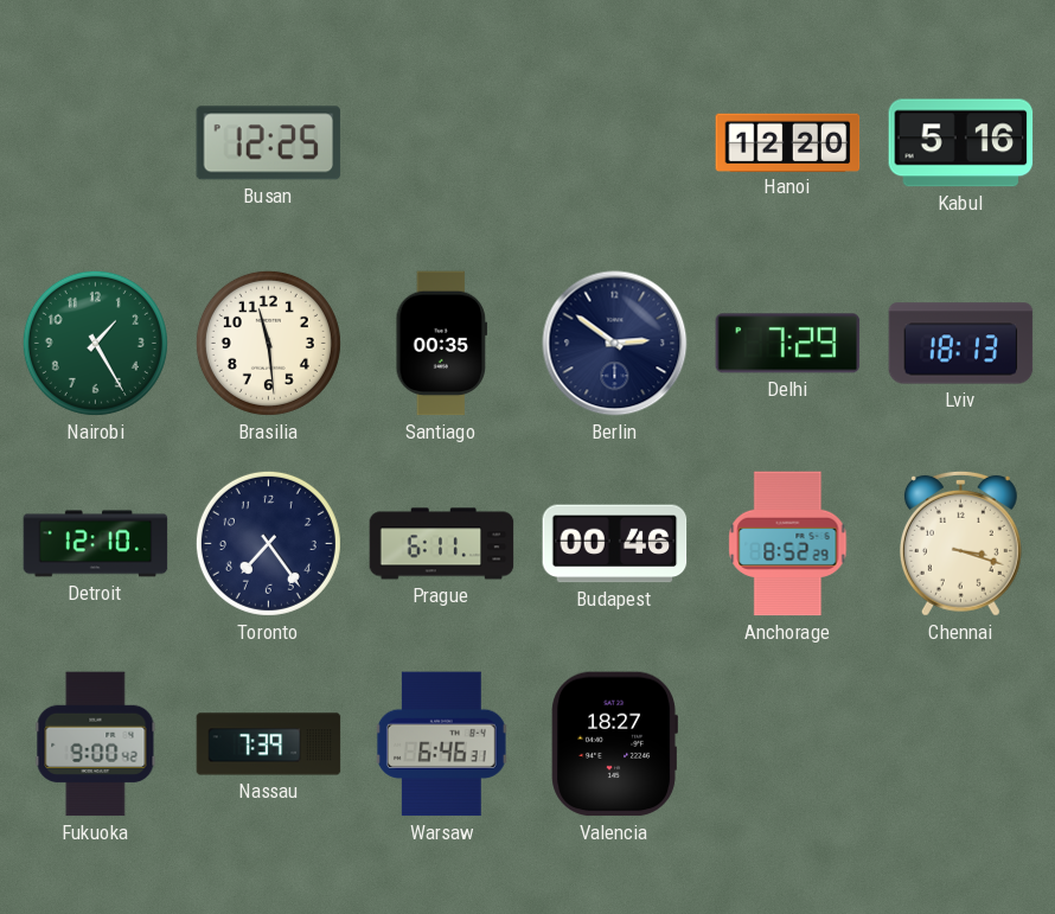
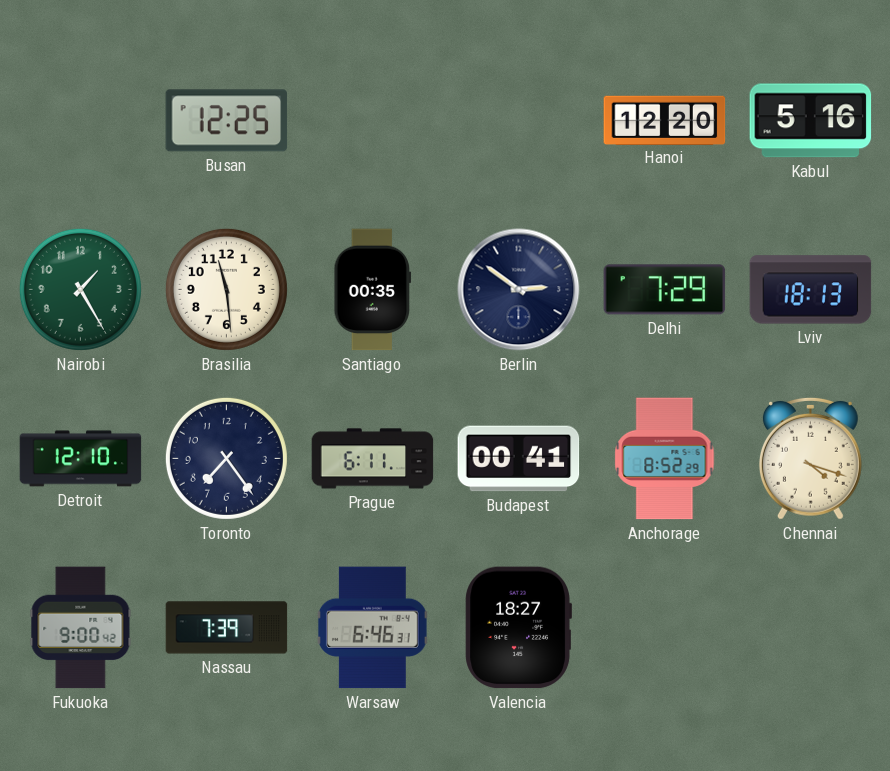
Budapest: 00:46 -> 00:41
Chennai: 3:18 -> 4:18
